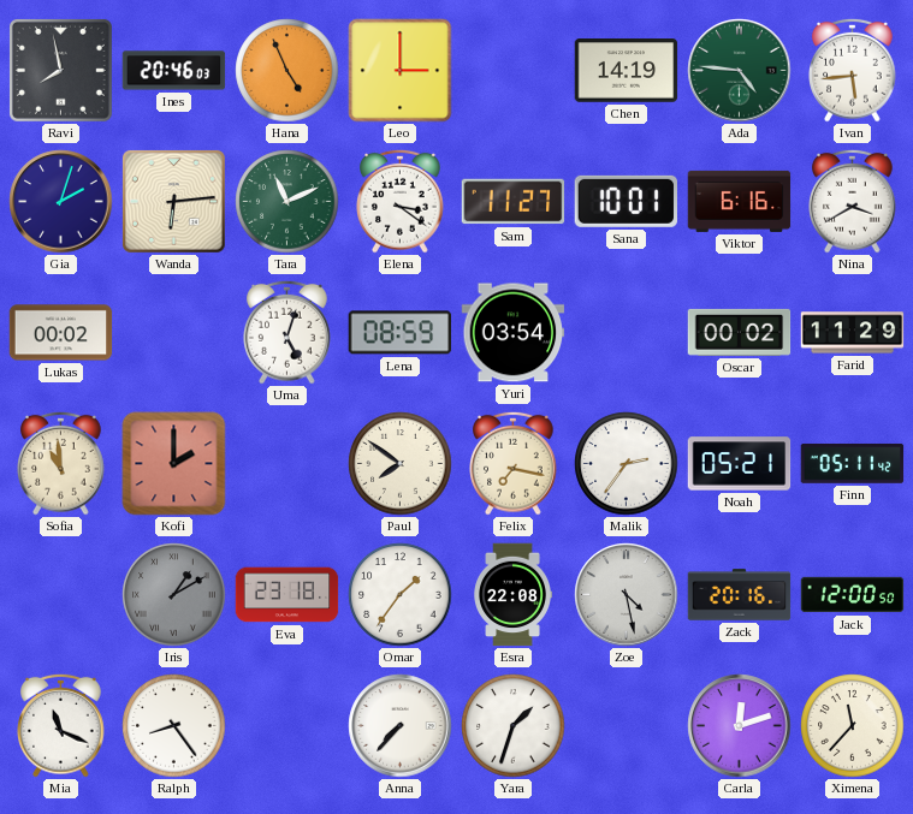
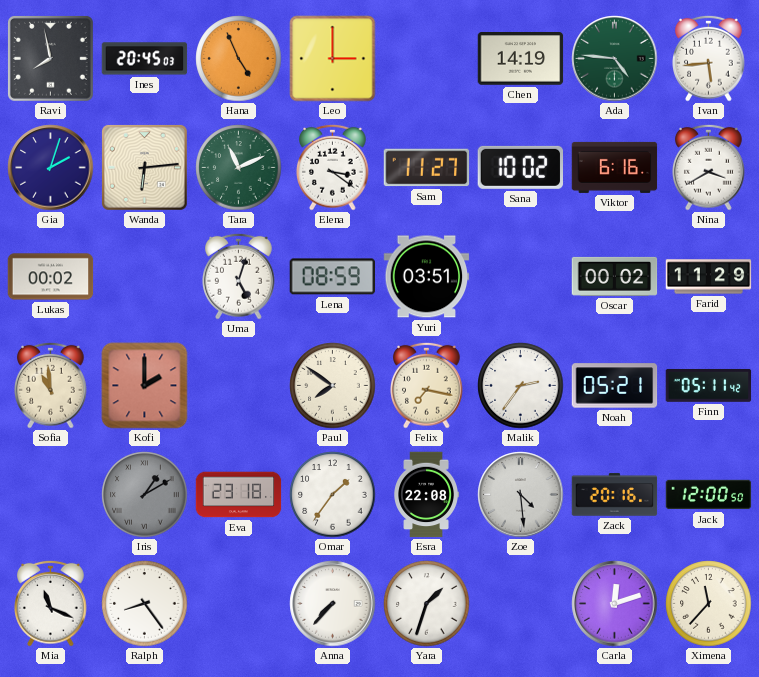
Ines: 20:46 -> 20:45
Sana: 10:01 -> 10:02
Yuri: 03:54 -> 03:51
Zoe: 4:28 -> 4:29
